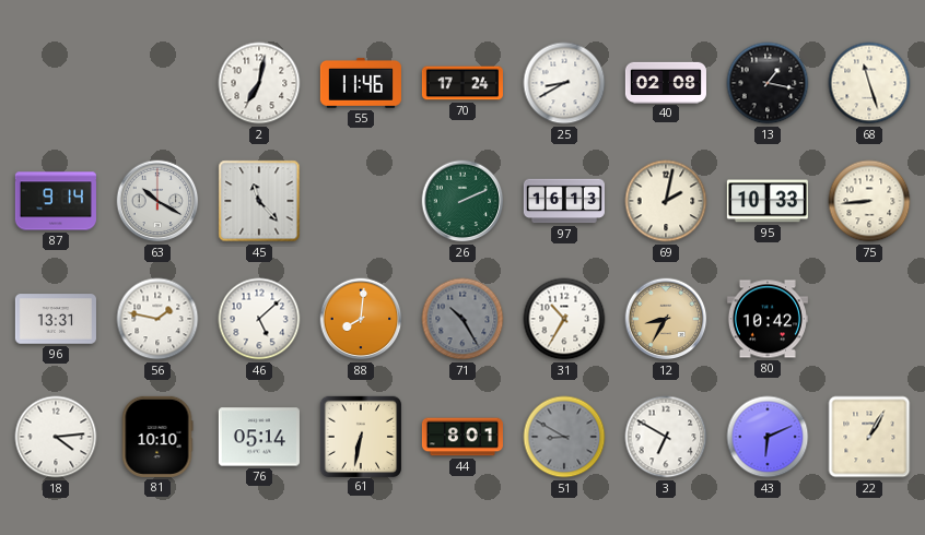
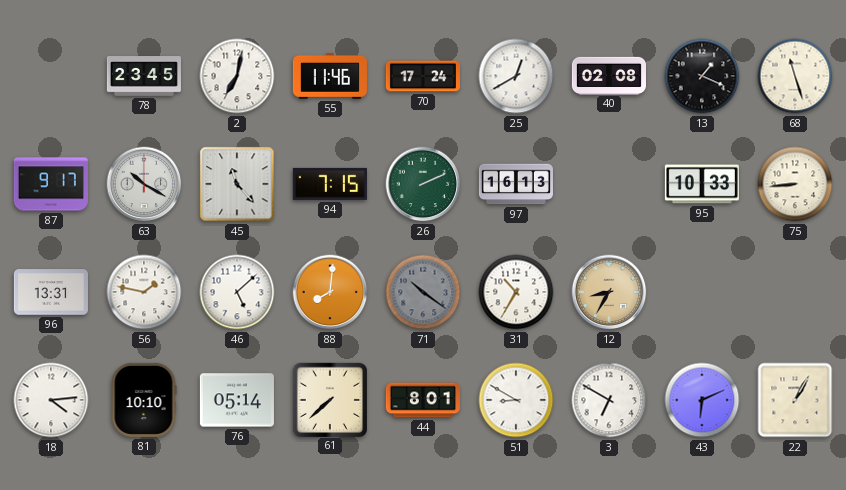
78: none -> 23:45
25: 8:40 -> 12:40
13: 1:17 -> 1:19
87: 9:14 -> 9:17
94: none -> 7:15
69: 2:02 -> none
71: 10:25 -> 10:21
80: 10:42 -> none
61: 6:32 -> 7:38
51 dial: grey -> white
